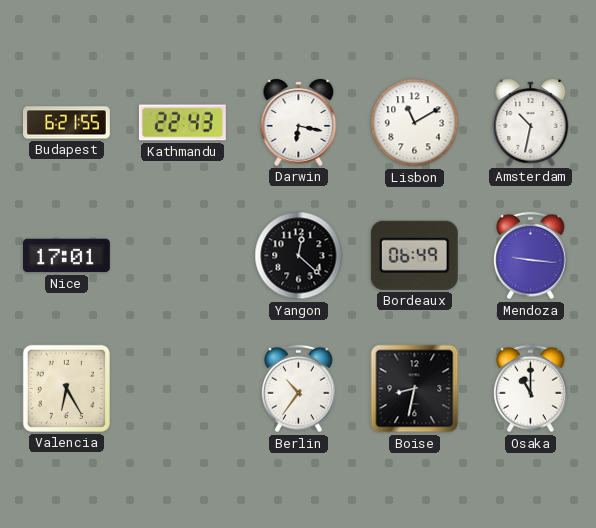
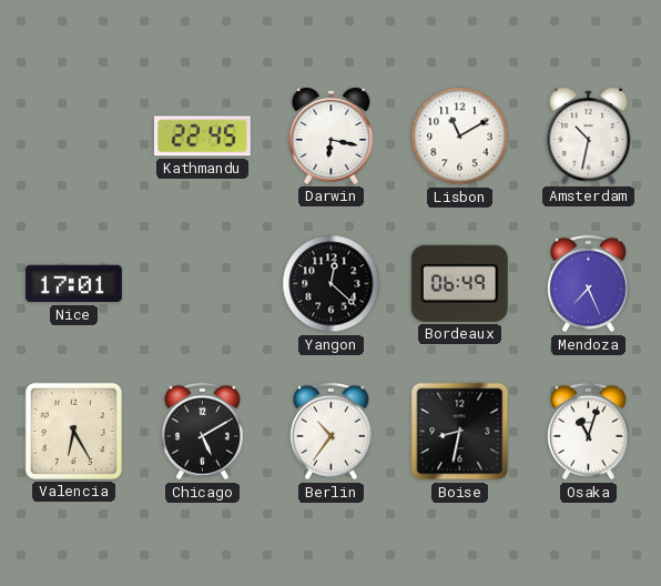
Budapest: 6:21 -> none
Kathmandu: 22:43 -> 22:45
Mendoza: 9:16 -> 7:26
Chicago: none -> 5:10
Osaka: 11:00 -> 11:03
